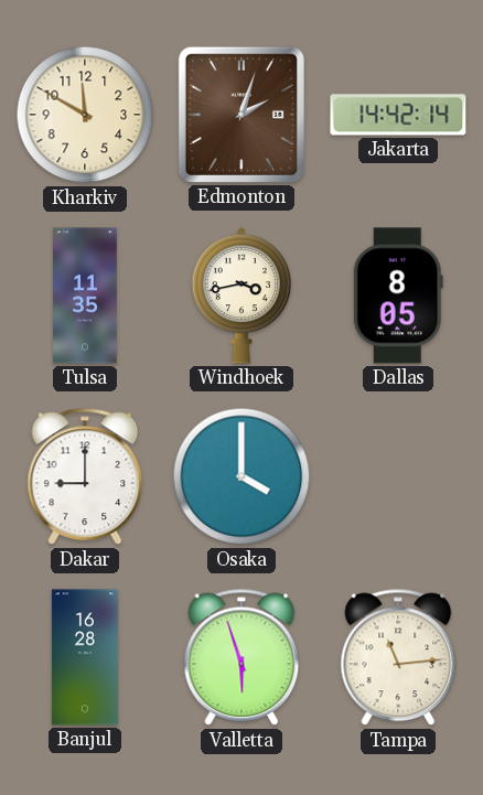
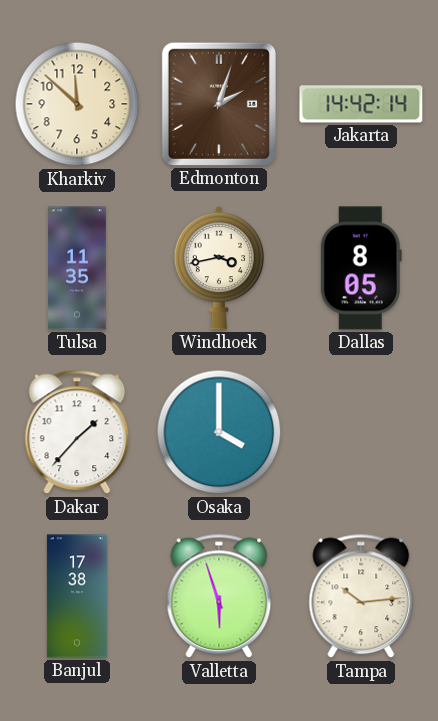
Kharkiv: 11:50 -> 11:52
Dakar: 9:00 -> 1:37
Banjul: 16:28 -> 17:38
Tampa: 11:14 -> 10:14
